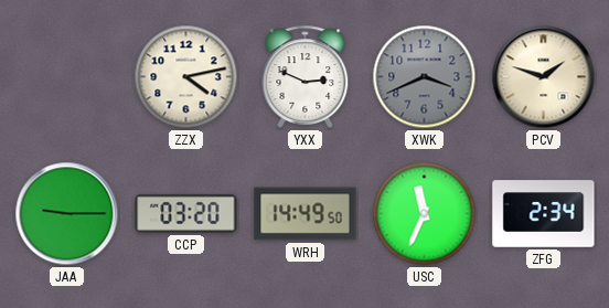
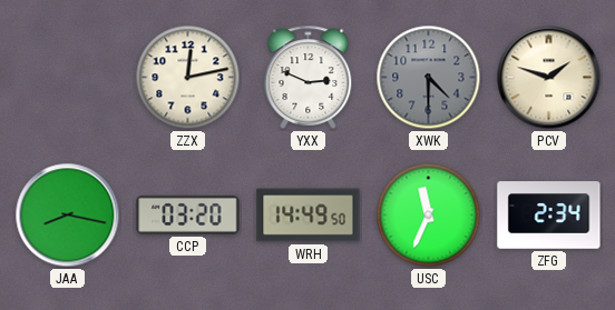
ZZX: 4:13 -> 12:13
XWK: 3:41 -> 4:30
JAA: 9:15 -> 8:17
